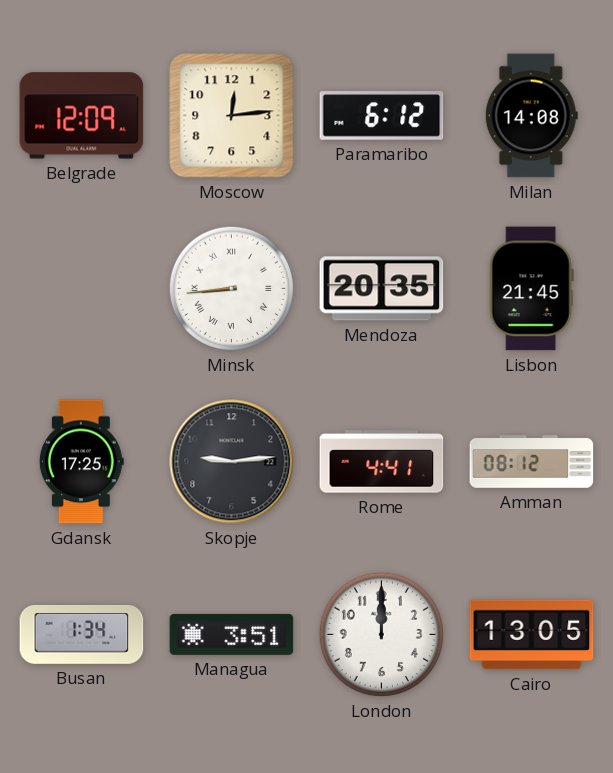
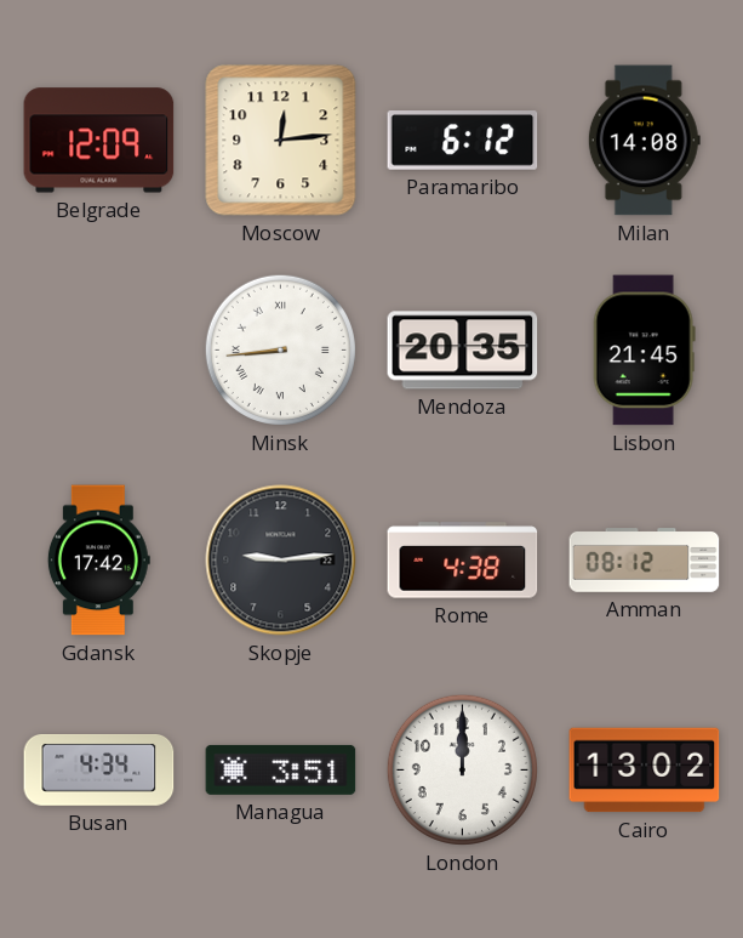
Gdansk: 17:25 -> 17:42
Rome: 4:41 -> 4:38
Busan: 1:34 -> 4:34
Cairo: 13:05 -> 13:02
